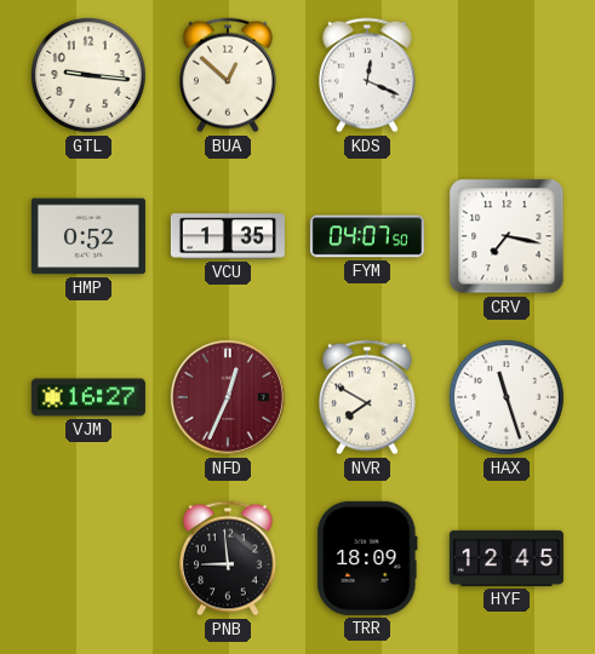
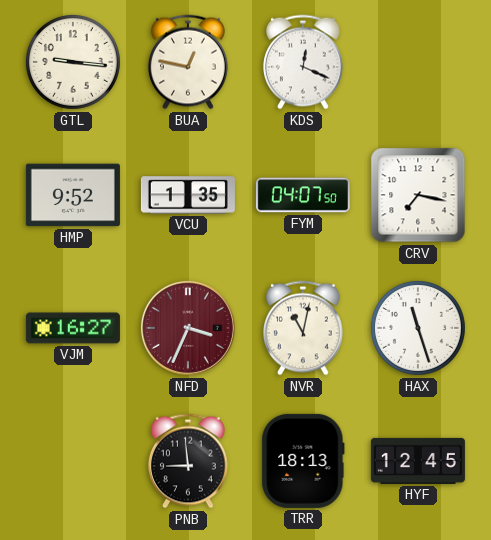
BUA: 12:52 -> 12:47
HMP: 0:52 -> 9:52
NFD: 12:34 -> 3:34
NVR: 7:50 -> 11:02
TRR: 18:09 -> 18:13
